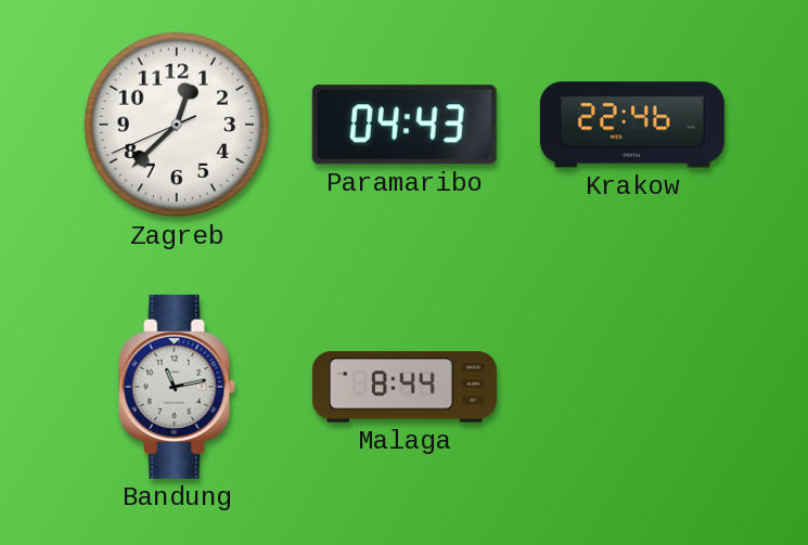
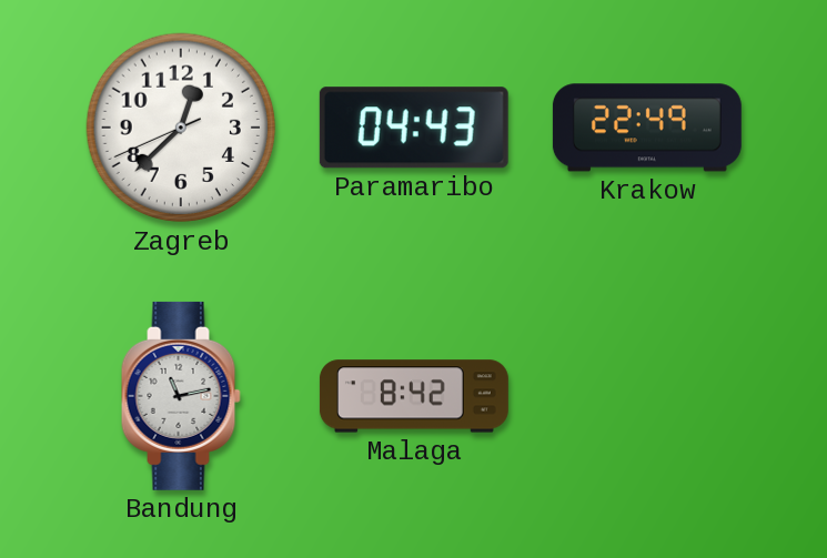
Krakow: 22:46 -> 22:49
Malaga: 8:44 -> 8:42
